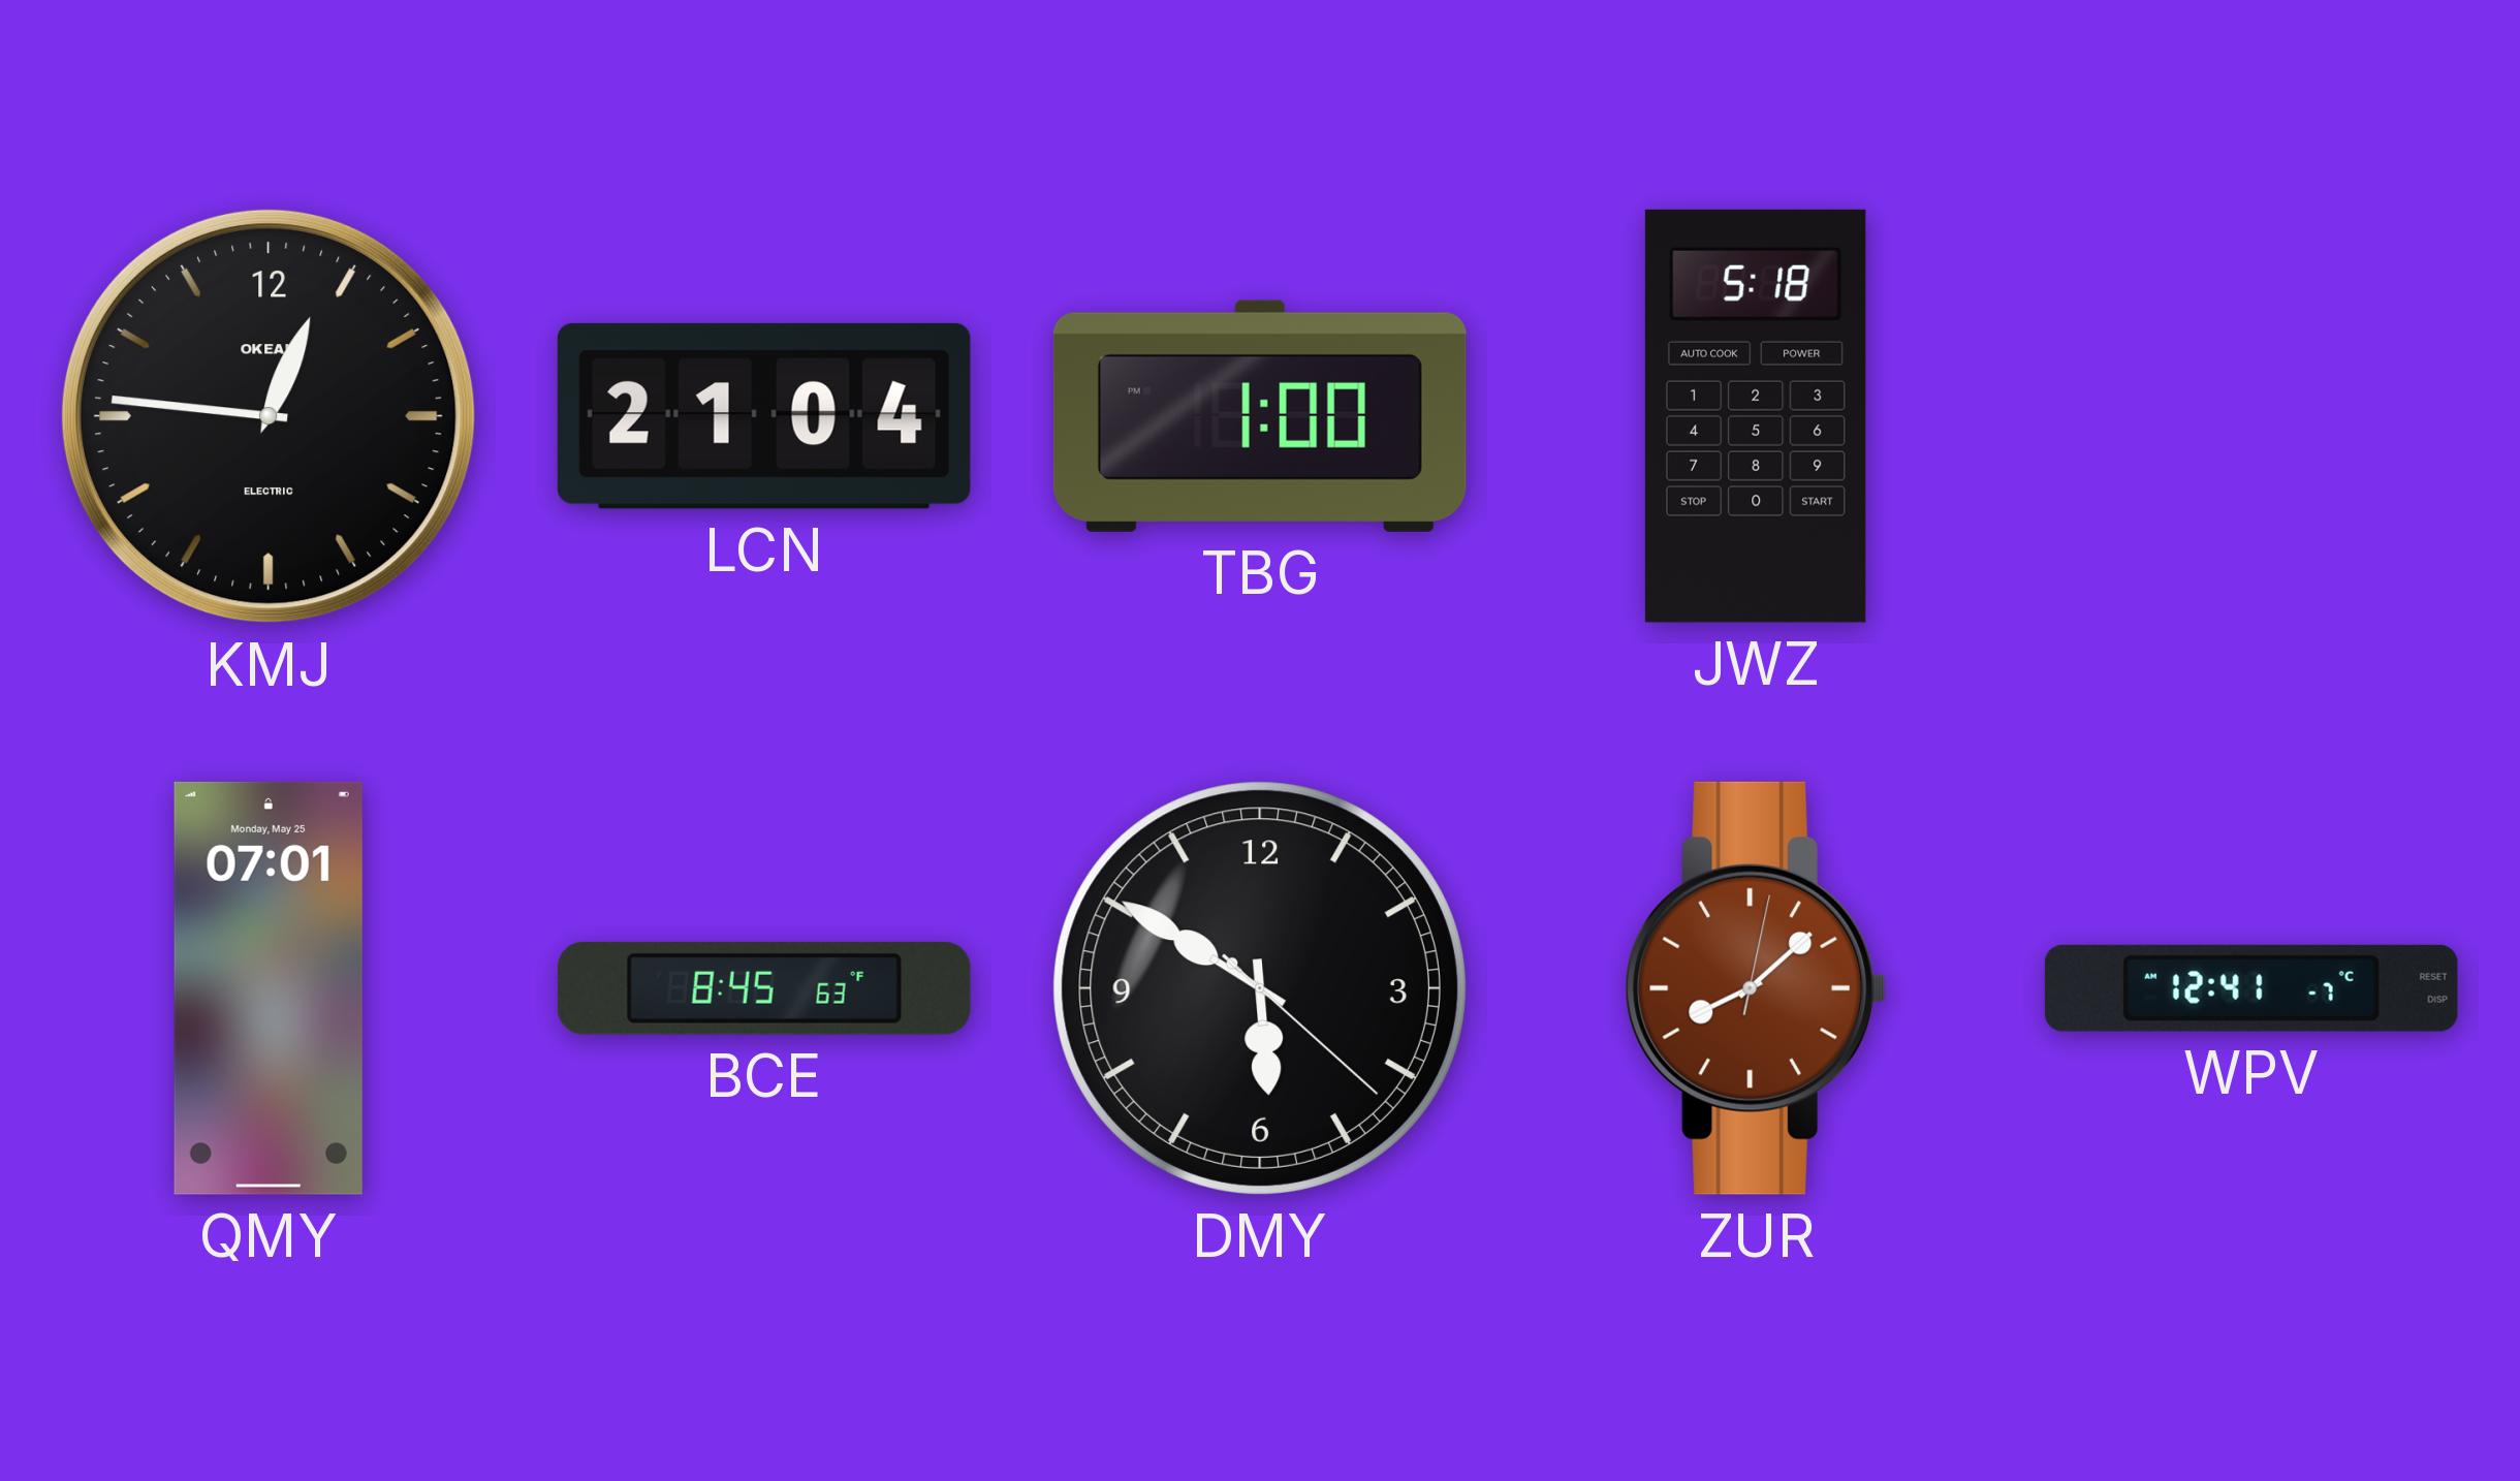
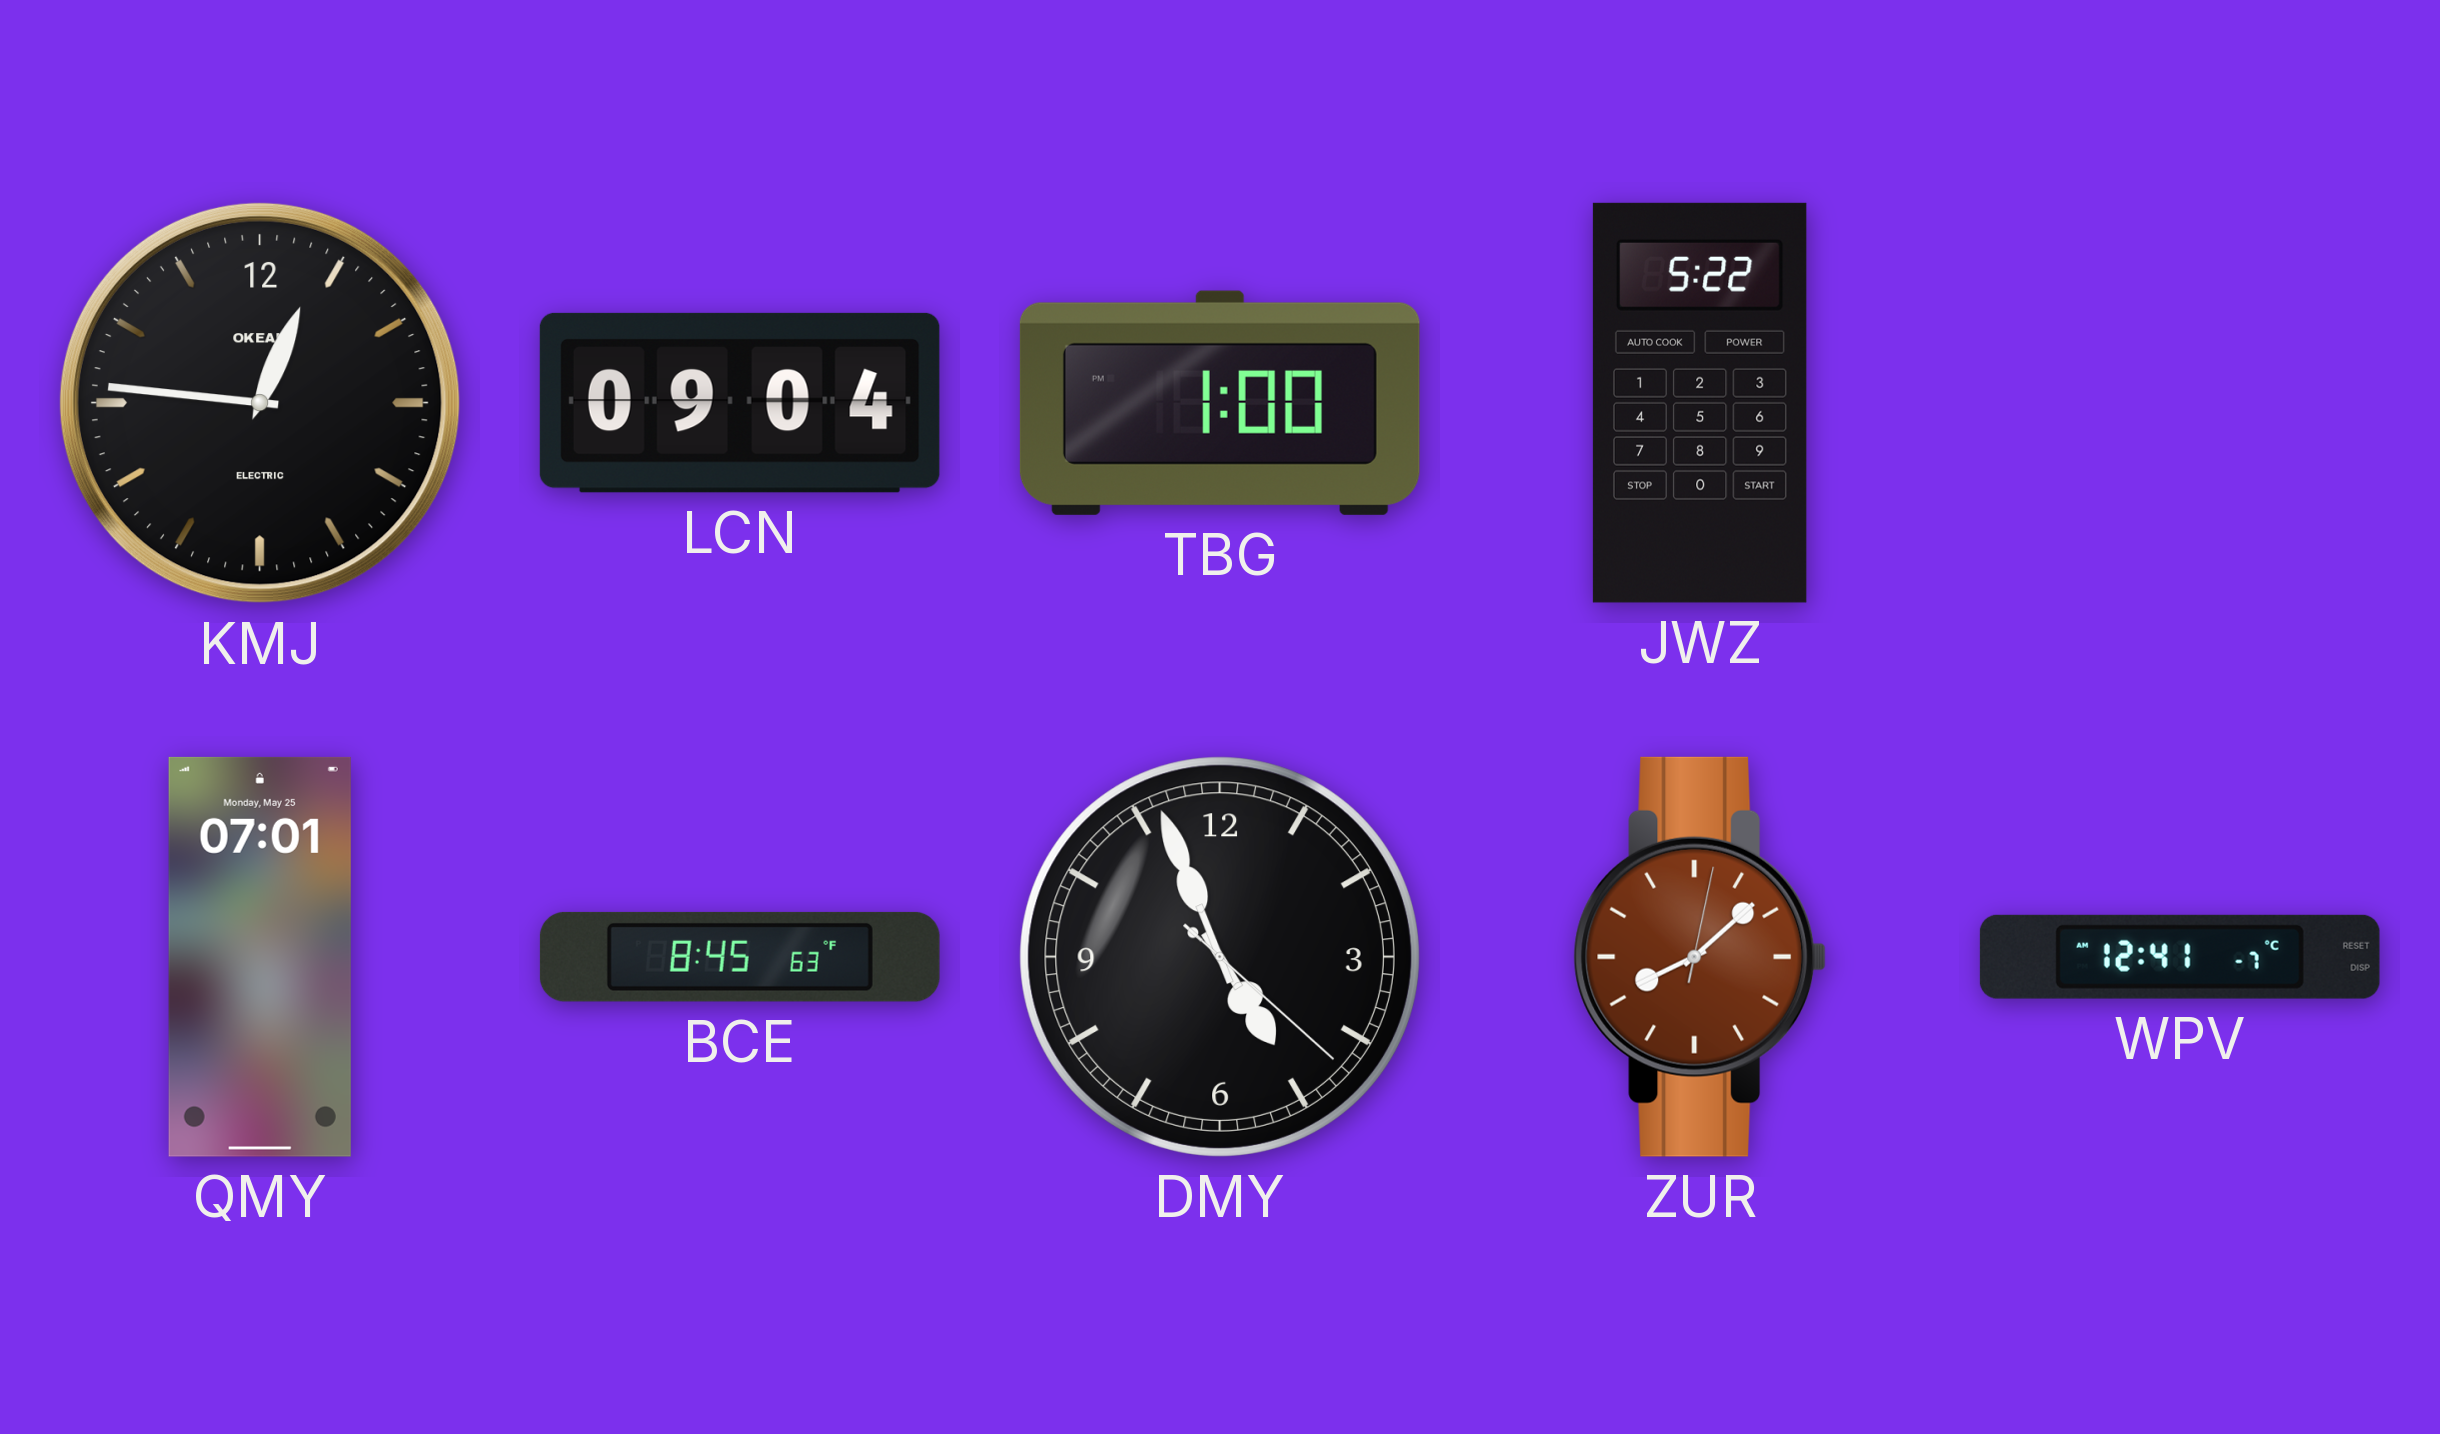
LCN: 21:04 -> 09:04
JWZ: 5:18 -> 5:22
DMY: 5:50 -> 4:56
